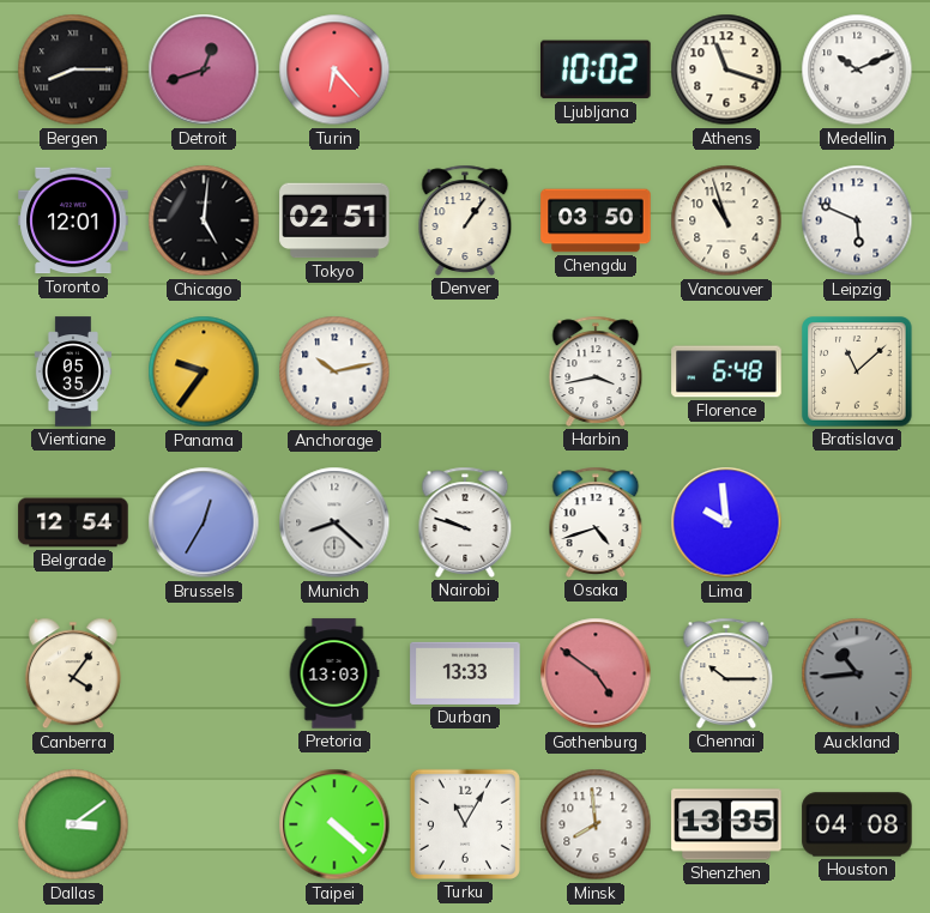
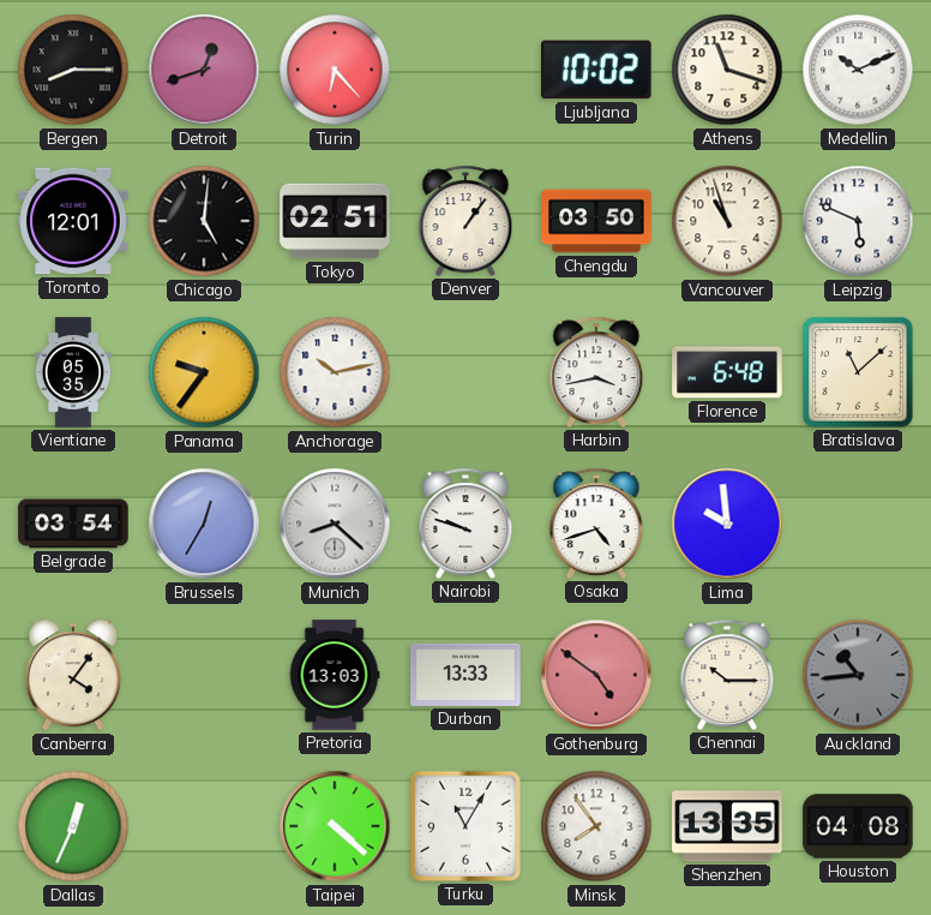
Belgrade: 12:54 -> 03:54
Dallas: 3:09 -> 12:34
Minsk: 7:59 -> 7:54
